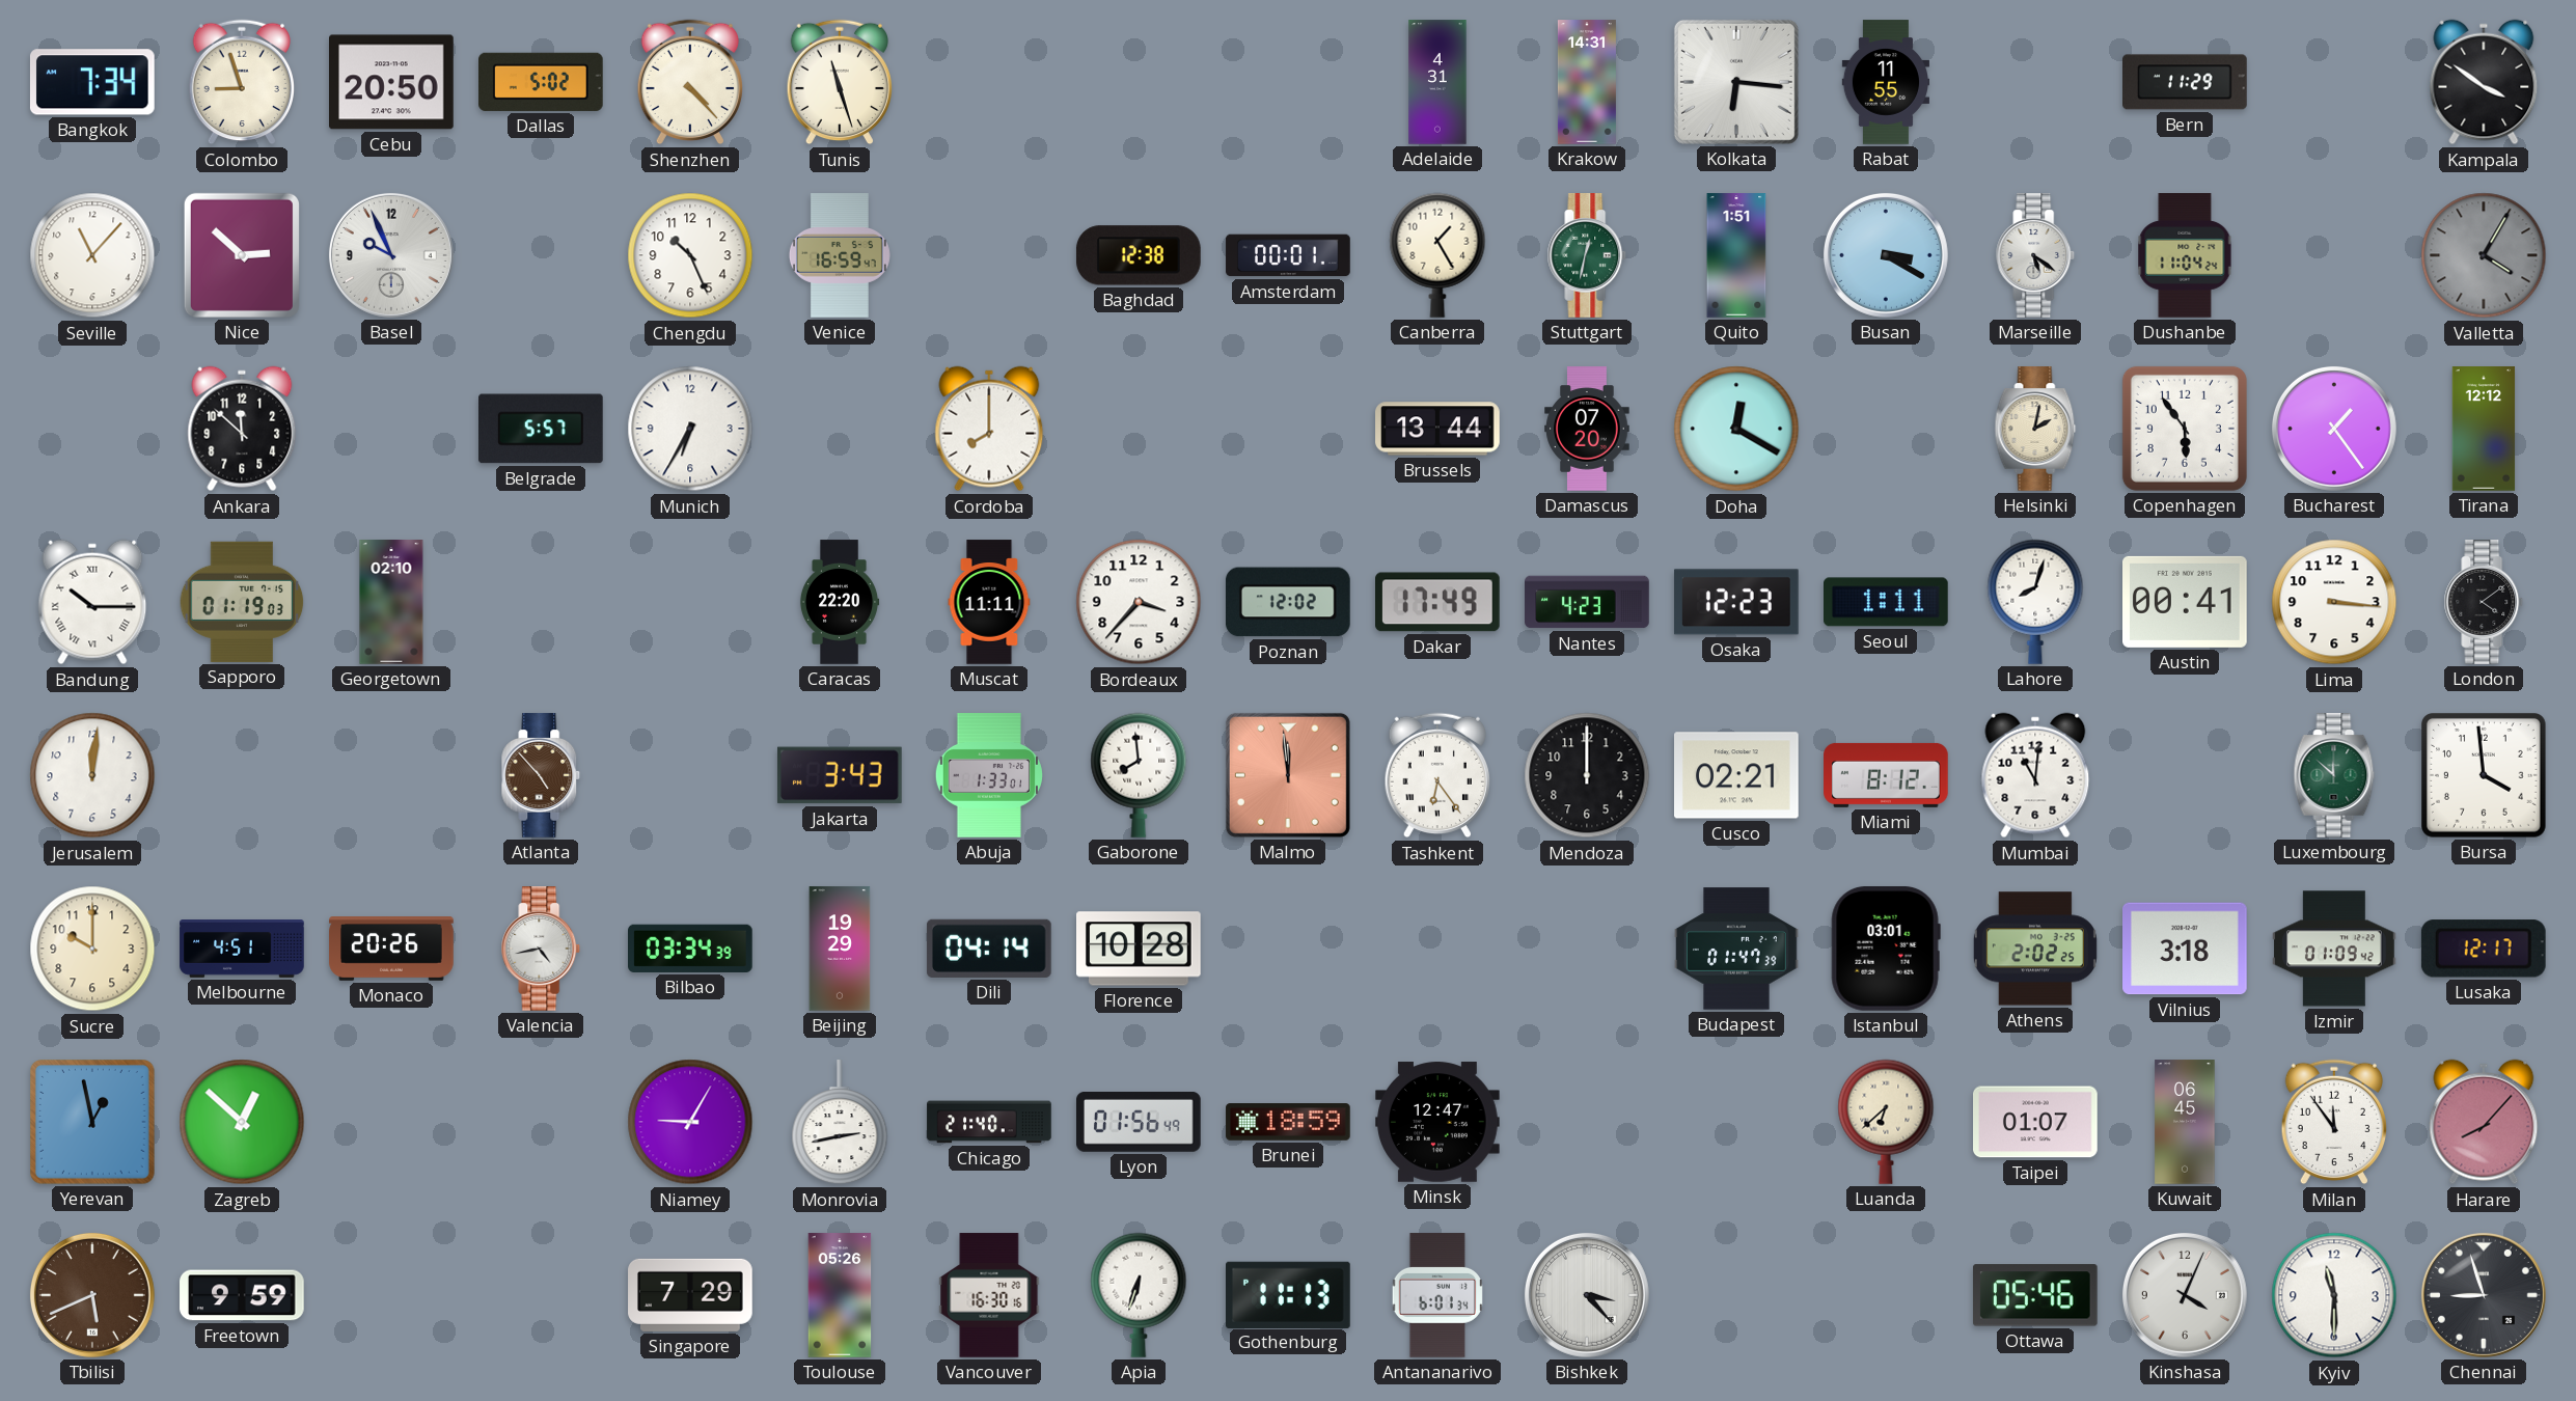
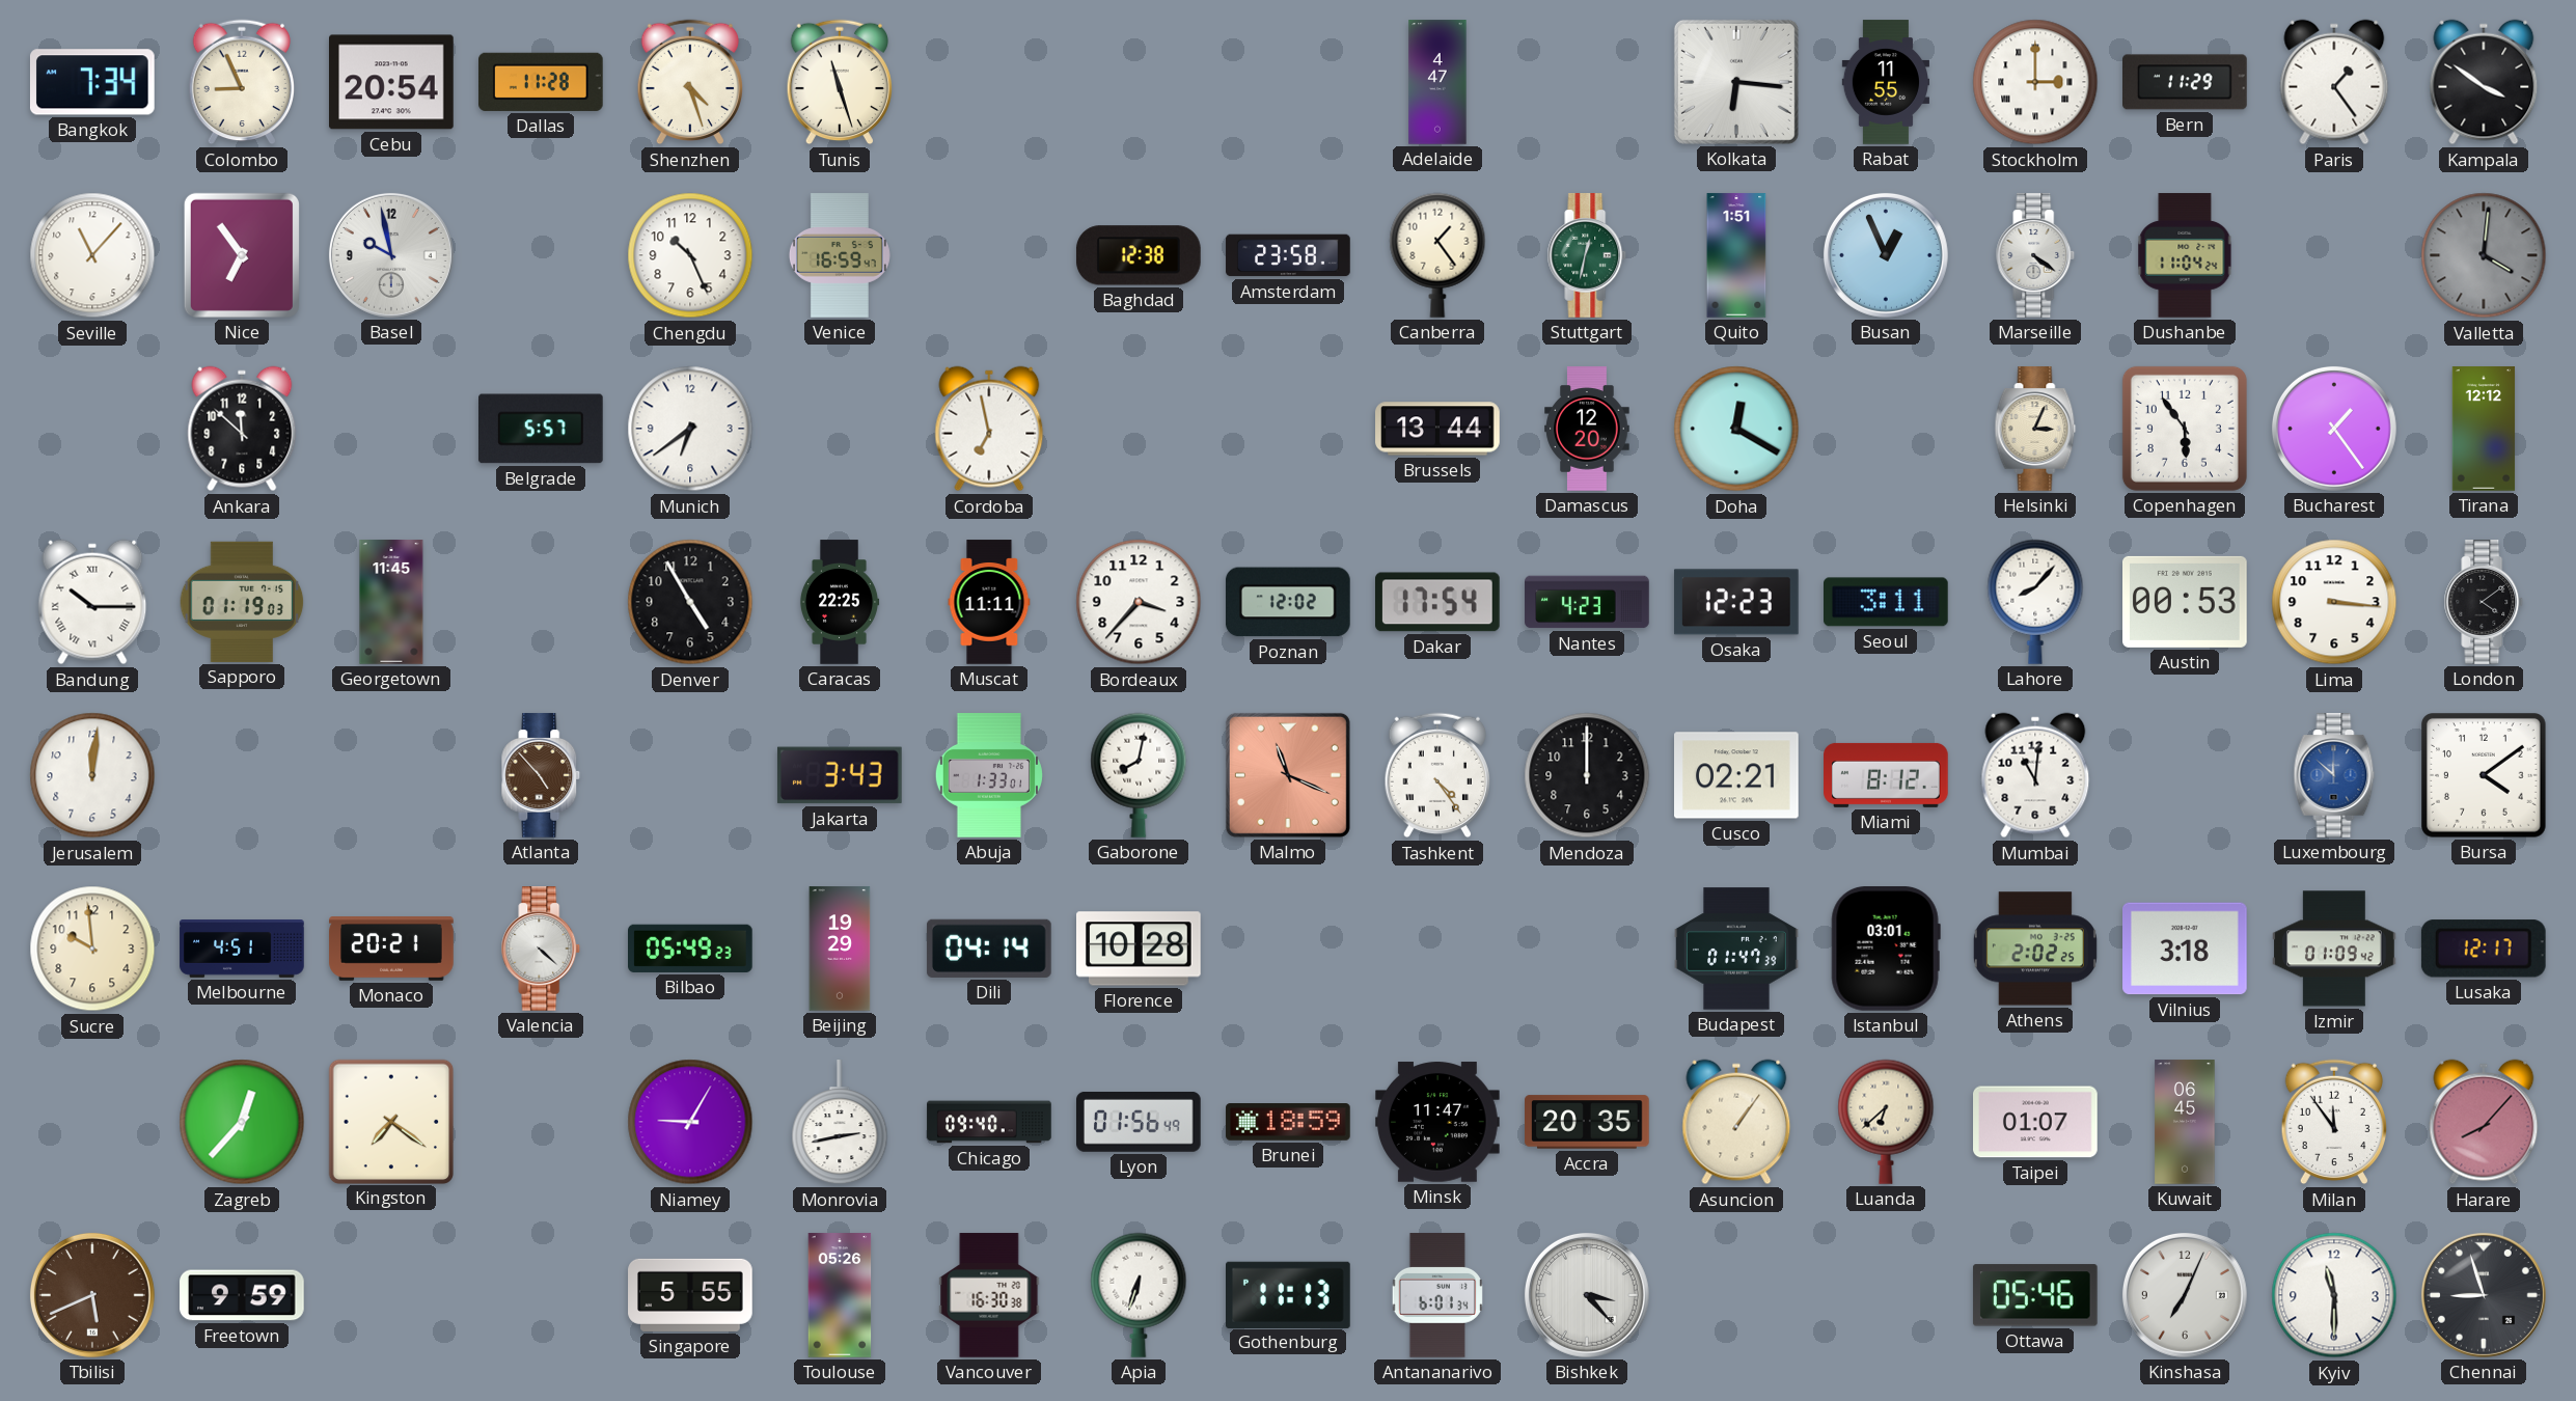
Colombo: 8:57 -> 8:56
Cebu: 20:50 -> 20:54
Dallas: 5:02 -> 11:28
Shenzhen: 4:23 -> 4:27
Adelaide: 4:31 -> 4:47
Krakow: 14:31 -> none
Stockholm: none -> 3:00
Paris: none -> 1:24
Nice: 2:52 -> 6:54
Basel: 9:56 -> 9:58
Amsterdam: 00:01 -> 23:58
Canberra: 1:25 -> 1:24
Busan: 3:20 -> 12:56
Marseille: 5:21 -> 4:21
Valletta: 4:05 -> 4:01
Munich: 6:35 -> 6:39
Cordoba: 8:00 -> 6:58
Damascus: 07:20 -> 12:20
Helsinki: 2:02 -> 3:04
Georgetown: 02:10 -> 11:45
Denver: none -> 4:55
Caracas: 22:20 -> 22:25
Dakar: 17:49 -> 17:54
Seoul: 1:11 -> 3:11
Lahore: 8:03 -> 8:07
Austin: 00:41 -> 00:53
Gaborone: 7:59 -> 8:02
Malmo: 11:59 -> 11:19
Tashkent: 6:24 -> 4:24
Luxembourg dial: green -> blue
Bursa: 3:59 -> 4:09
Sucre: 10:00 -> 9:59
Monaco: 20:26 -> 20:21
Valencia: 4:43 -> 4:22
Bilbao: 03:34 -> 05:49
Yerevan: 12:58 -> none
Zagreb: 12:52 -> 12:37
Kingston: none -> 7:21
Chicago: 21:40 -> 09:40
Minsk: 12:47 -> 11:47
Accra: none -> 20:35
Asuncion: none -> 1:06
Singapore: 7:29 -> 5:55
Vancouver: 16:30:16 -> 16:30:38
Kinshasa: 4:04 -> 7:04
